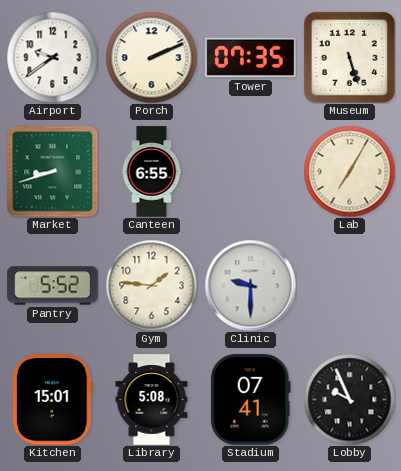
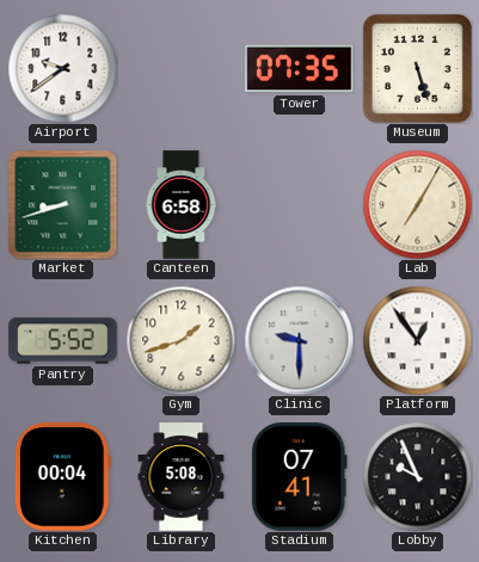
Porch: 2:11 -> none
Canteen: 6:55 -> 6:58
Gym: 1:46 -> 1:42
Platform: none -> 12:54
Kitchen: 15:01 -> 00:04
